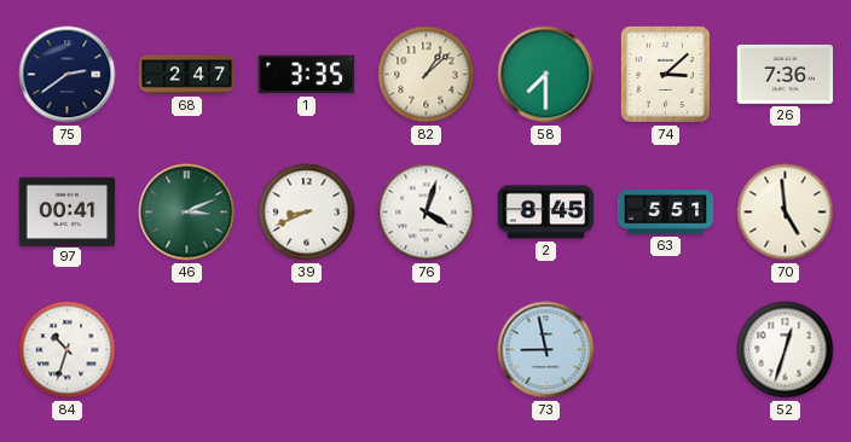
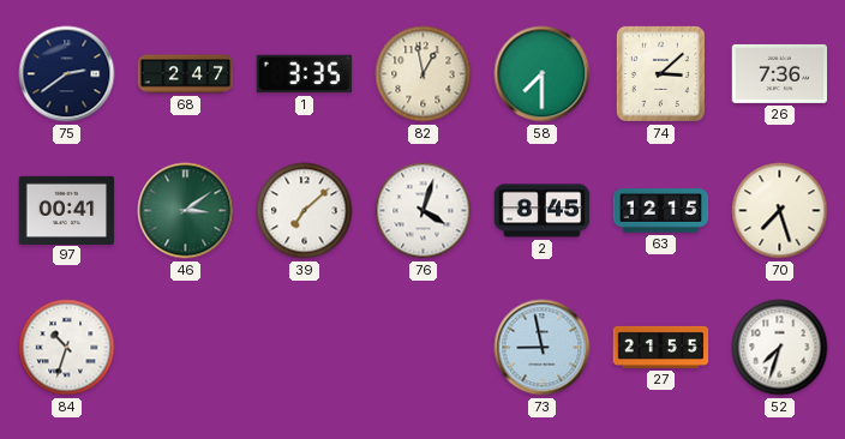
82: 1:08 -> 12:58
46: 3:11 -> 3:09
39: 8:41 -> 7:08
63: 5:51 -> 12:15
70: 4:59 -> 7:27
27: none -> 21:55
52: 12:33 -> 7:33
